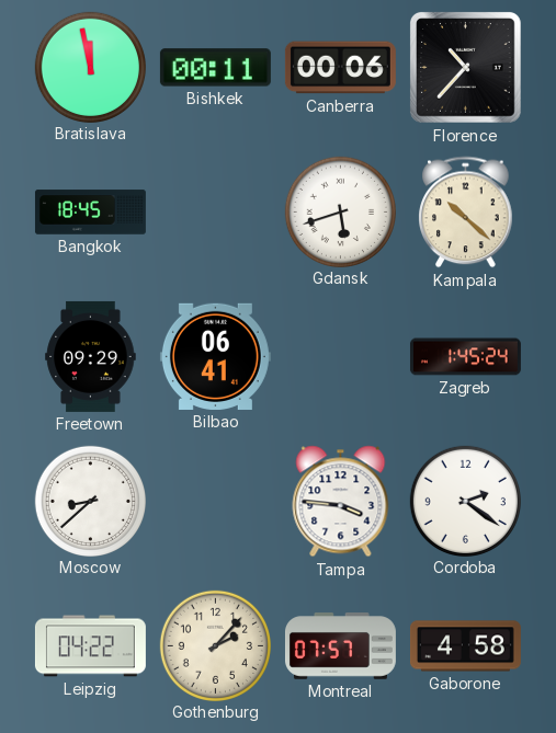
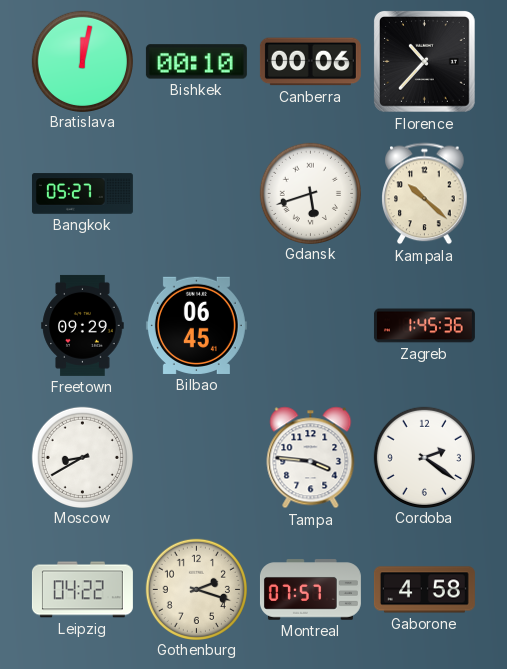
Bratislava: 11:58 -> 12:02
Bishkek: 00:11 -> 00:10
Bangkok: 18:45 -> 05:27
Bilbao: 06:41 -> 06:45
Zagreb: 1:45:24 -> 1:45:36
Moscow: 8:38 -> 8:40
Gothenburg: 2:07 -> 2:18
